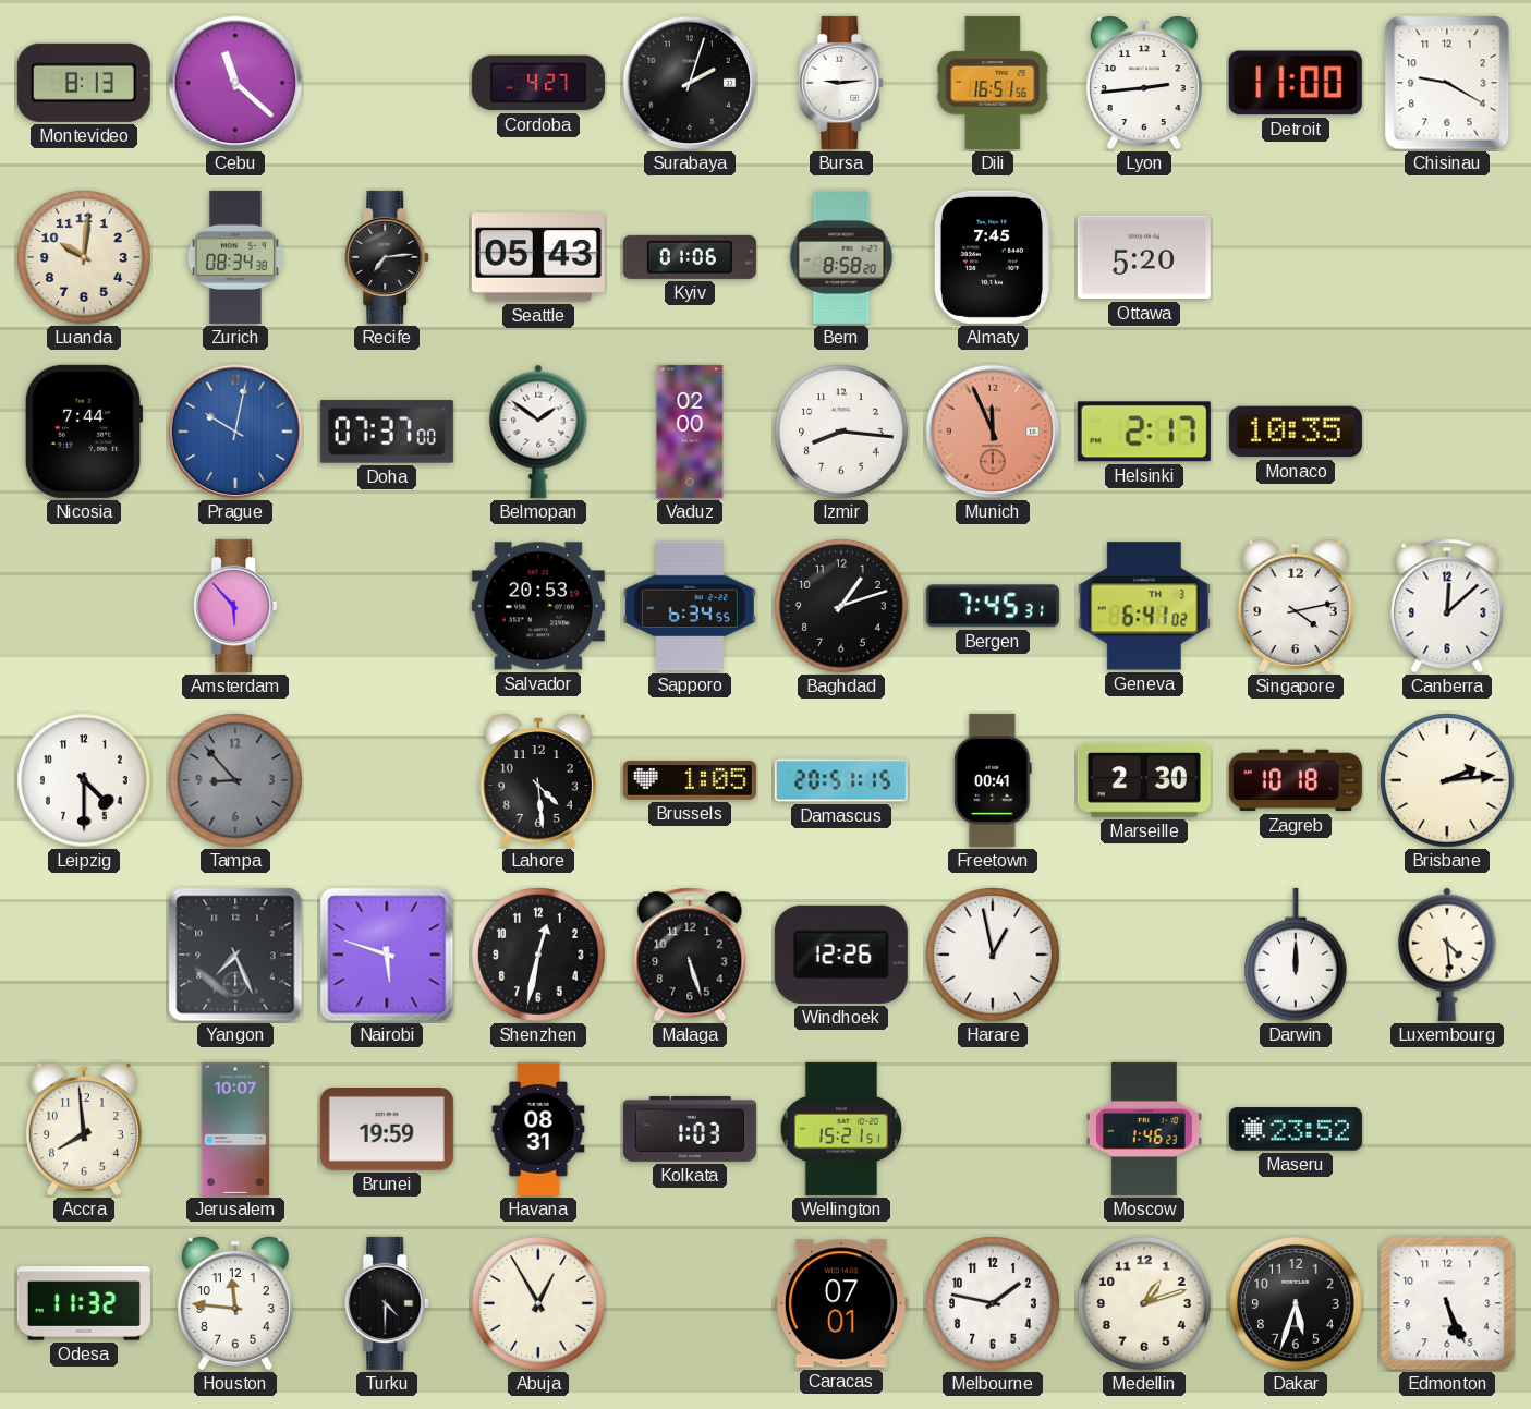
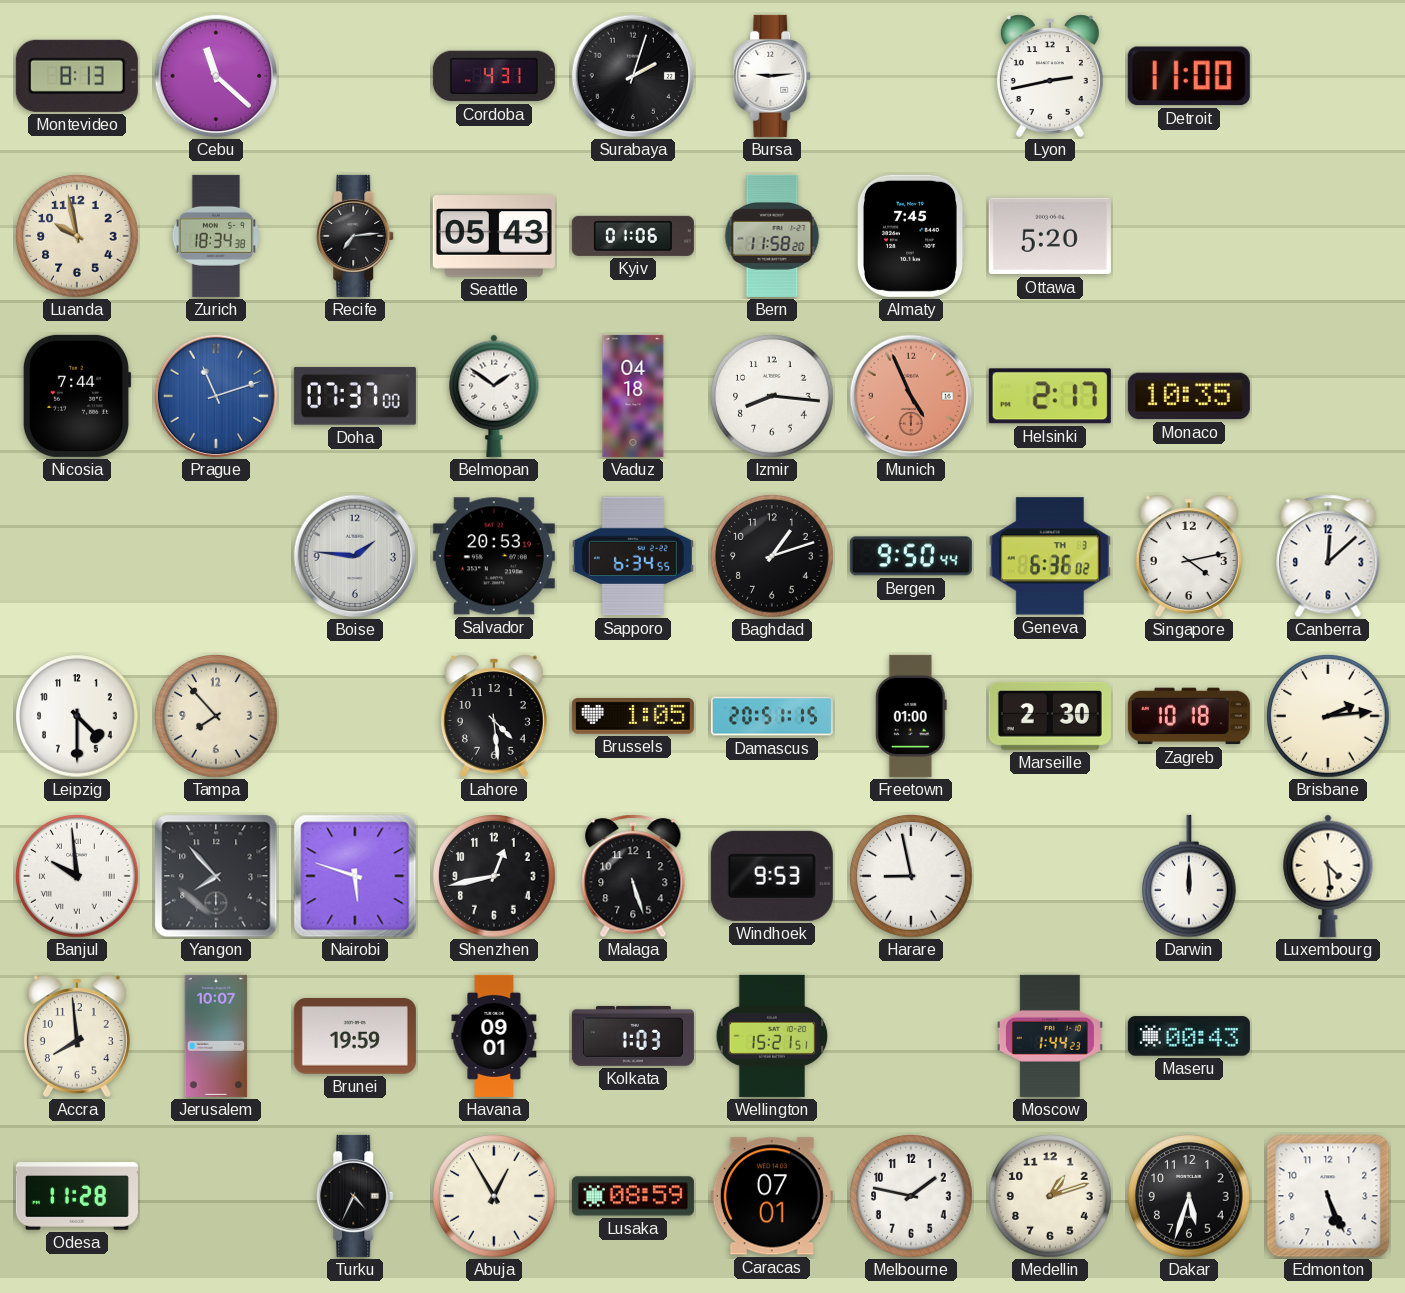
Cordoba: 4:27 -> 4:31
Dili: 16:51 -> none
Lyon: 2:44 -> 2:43
Chisinau: 9:20 -> none
Luanda: 10:01 -> 9:58
Zurich: 08:34 -> 18:34
Bern: 8:58 -> 11:58
Prague: 10:02 -> 11:12
Vaduz: 02:00 -> 04:18
Munich: 11:56 -> 4:56
Amsterdam: 5:53 -> none
Boise: none -> 1:46
Bergen: 7:45 -> 9:50
Geneva: 6:41 -> 6:36
Tampa: 8:53 -> 7:53
Tampa dial: grey -> cream
Freetown: 00:41 -> 01:00
Banjul: none -> 9:59
Yangon: 7:26 -> 7:53
Shenzhen: 12:32 -> 12:43
Windhoek: 12:26 -> 9:53
Harare: 12:58 -> 8:58
Havana: 08:31 -> 09:01
Moscow: 1:46 -> 1:44
Maseru: 23:52 -> 00:43
Odesa: 11:32 -> 11:28
Houston: 11:46 -> none
Turku: 4:30 -> 4:34
Lusaka: none -> 08:59
